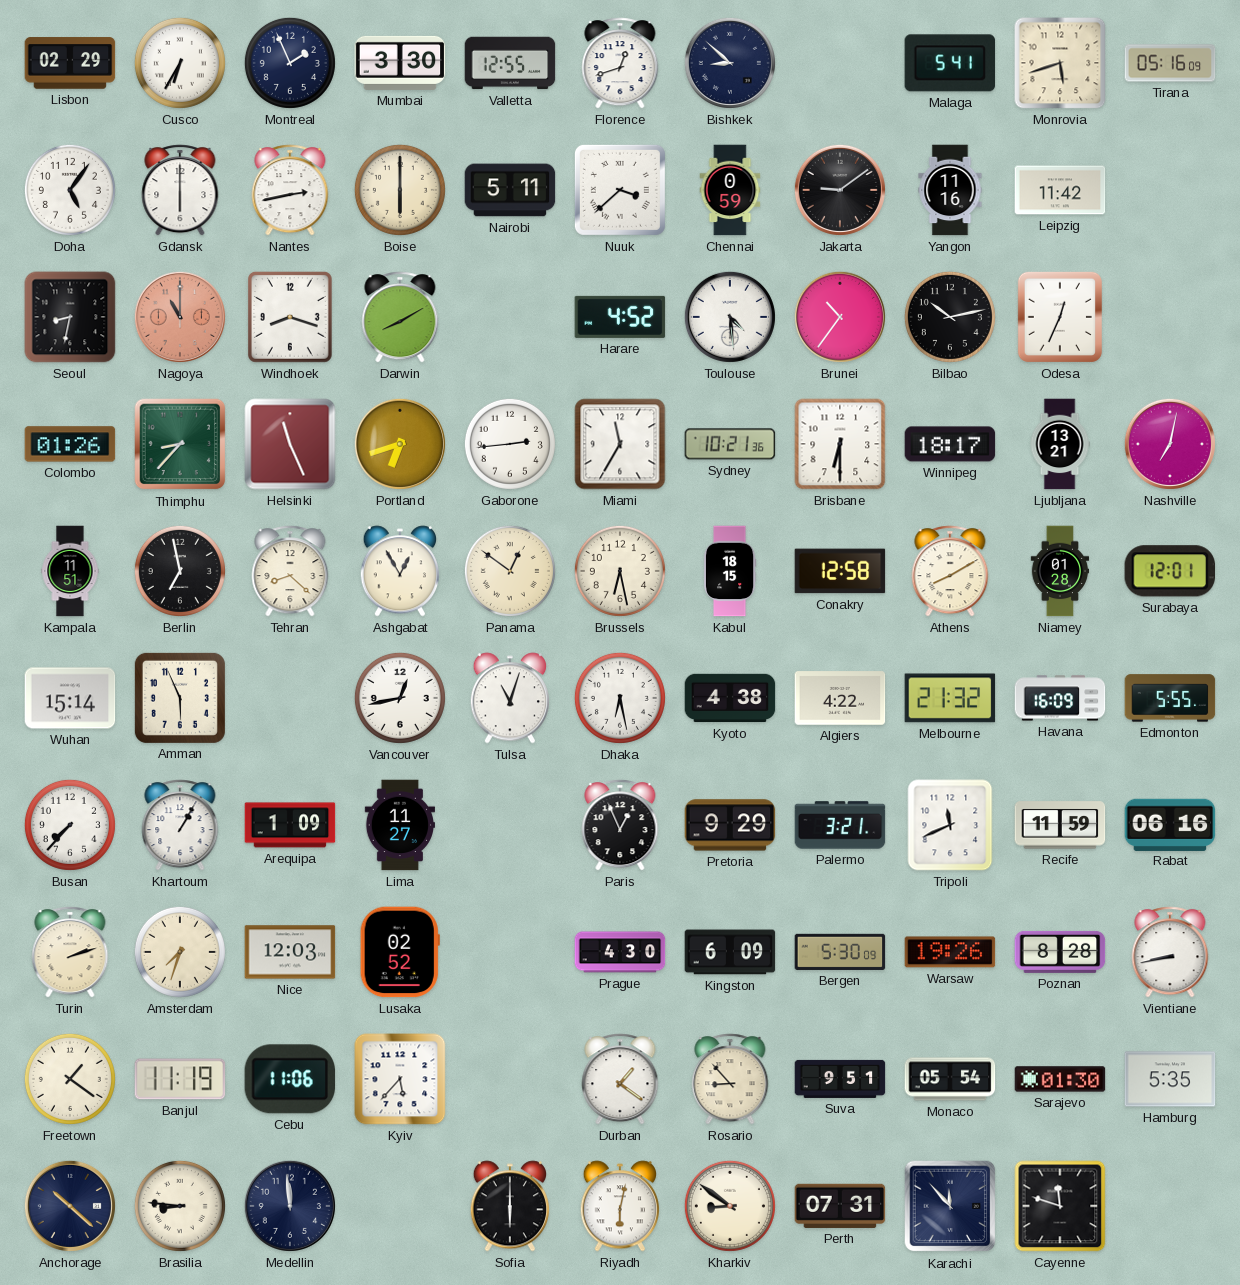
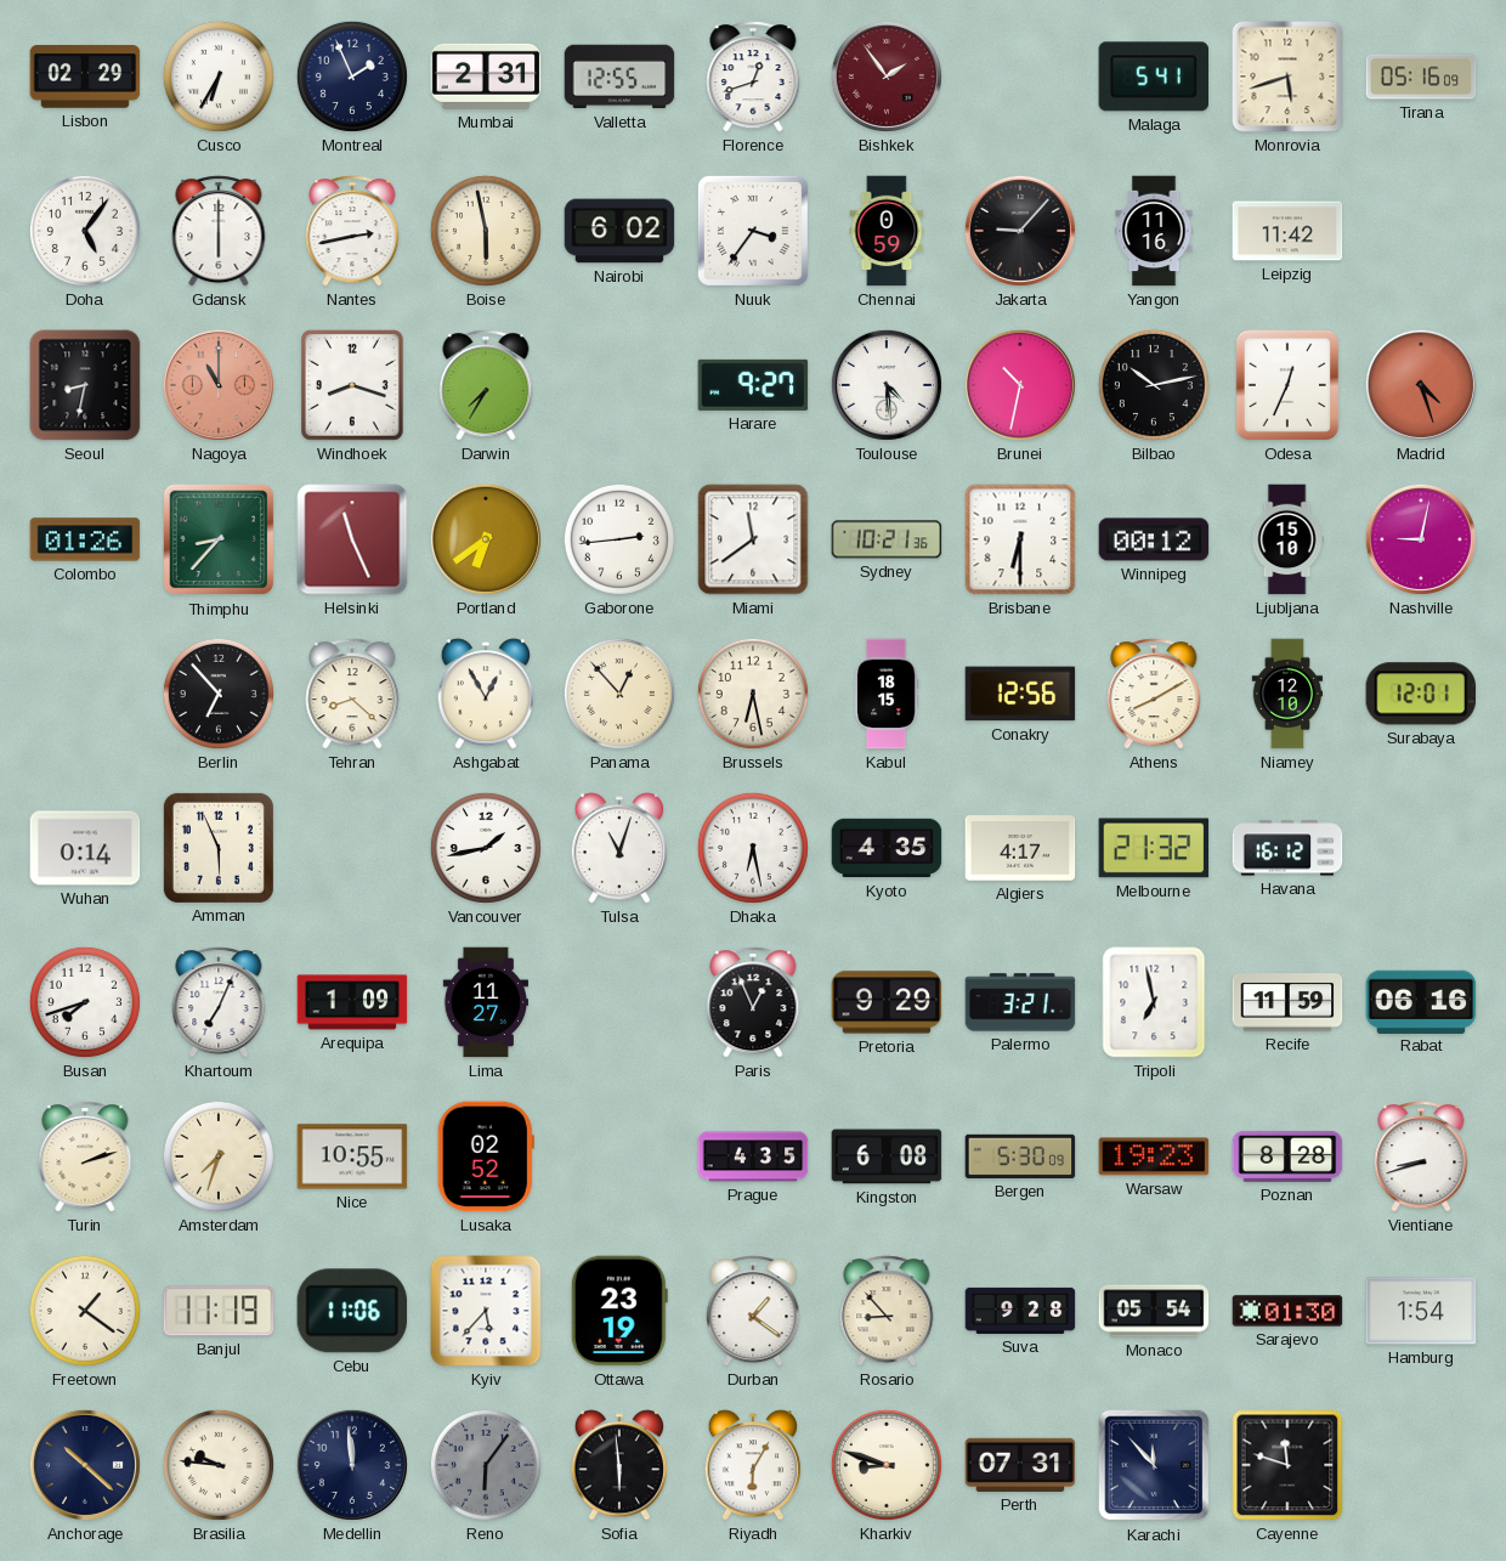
Mumbai: 3:30 -> 2:31
Bishkek: 8:52 -> 1:54
Bishkek dial: navy -> burgundy
Boise: 6:00 -> 5:58
Nairobi: 5:11 -> 6:02
Nuuk: 3:38 -> 3:36
Jakarta: 9:09 -> 9:07
Darwin: 8:10 -> 7:35
Harare: 4:52 -> 9:27
Brunei: 10:36 -> 10:32
Madrid: none -> 4:27
Portland: 6:42 -> 6:39
Miami: 11:35 -> 11:39
Winnipeg: 18:17 -> 00:12
Ljubljana: 13:21 -> 15:10
Nashville: 7:02 -> 9:02
Kampala: 11:51 -> none
Berlin: 6:58 -> 6:53
Panama: 12:51 -> 12:53
Conakry: 12:58 -> 12:56
Niamey: 01:28 -> 12:10
Wuhan: 15:14 -> 0:14
Vancouver: 12:43 -> 1:43
Kyoto: 4:38 -> 4:35
Algiers: 4:22 -> 4:17
Havana: 16:09 -> 16:12
Edmonton: 5:55 -> none
Busan: 7:37 -> 7:42
Khartoum: 1:05 -> 7:04
Tripoli: 11:41 -> 6:58
Nice: 12:03 -> 10:55
Prague: 4:30 -> 4:35
Kingston: 6:09 -> 6:08
Warsaw: 19:26 -> 19:23
Vientiane: 8:43 -> 8:42
Ottawa: none -> 23:19
Suva: 9:51 -> 9:28
Hamburg: 5:35 -> 1:54
Brasilia: 8:46 -> 9:46
Reno: none -> 6:06
Sofia: 6:00 -> 5:59
Riyadh: 6:02 -> 6:05
Kharkiv: 8:51 -> 8:48
